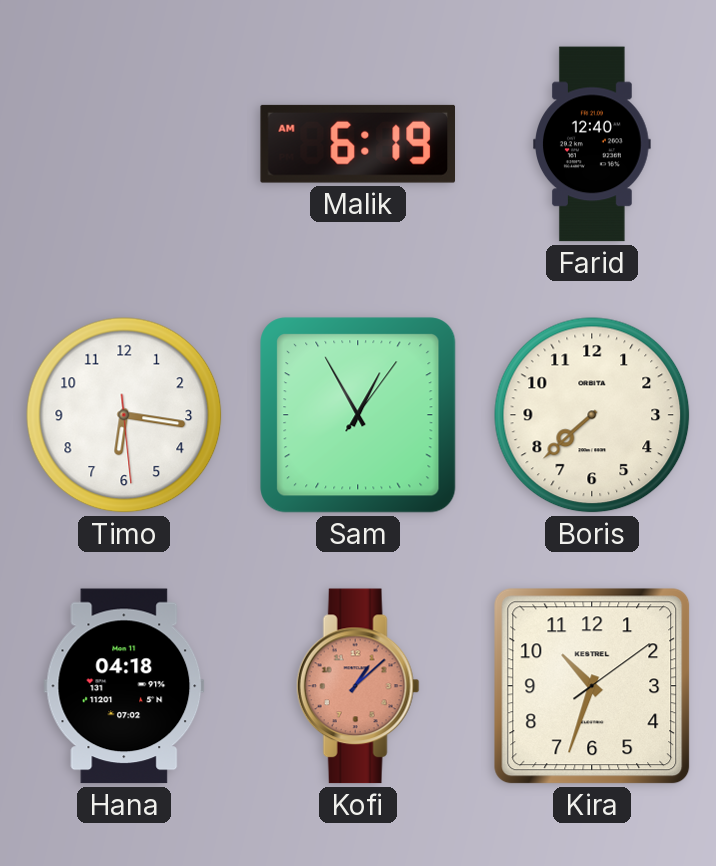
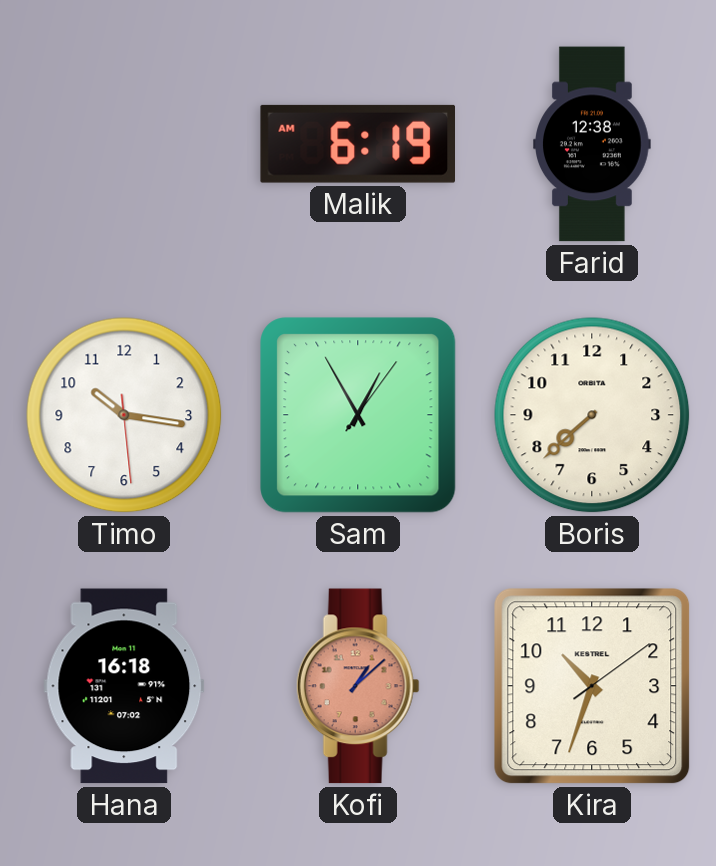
Farid: 12:40 -> 12:38
Timo: 6:16 -> 10:16
Hana: 04:18 -> 16:18
